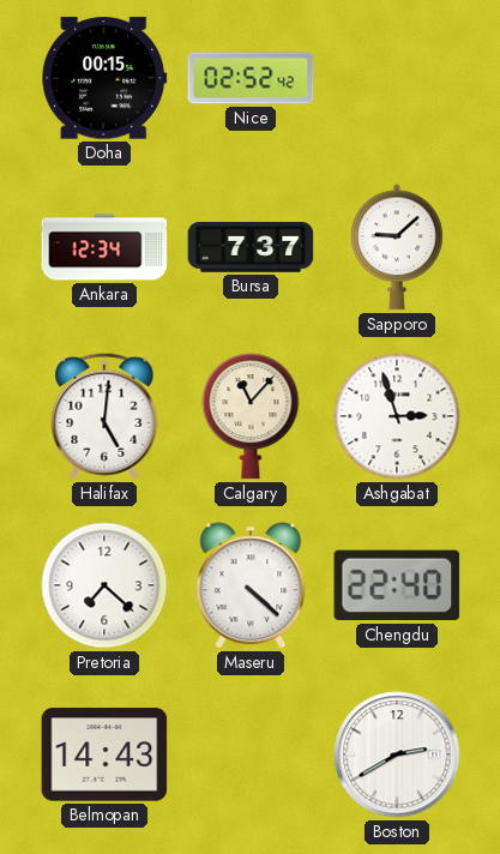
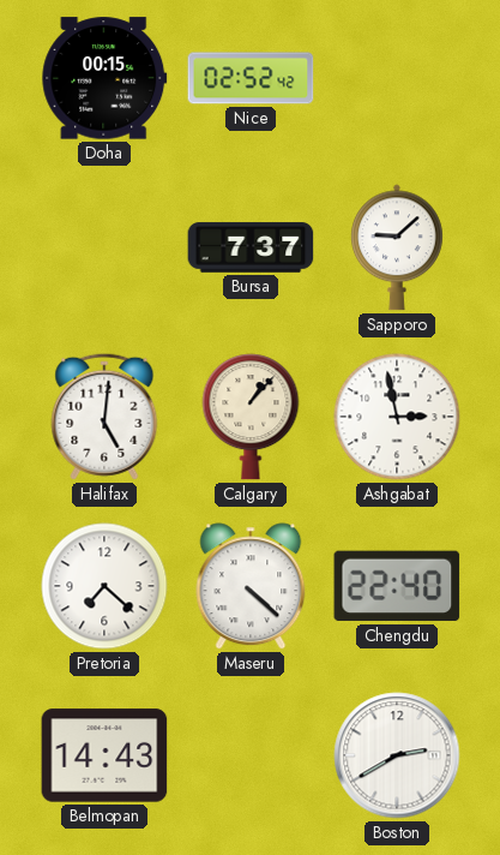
Ankara: 12:34 -> none
Calgary: 11:07 -> 1:07
Ashgabat: 2:57 -> 2:58
